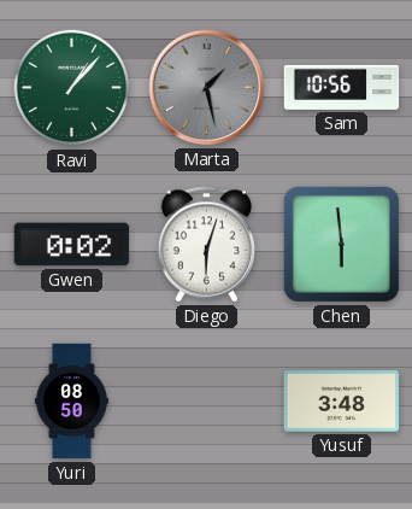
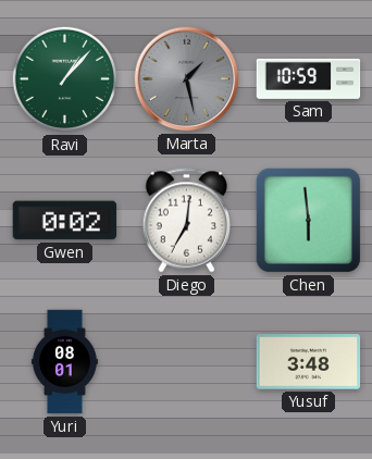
Sam: 10:56 -> 10:59
Diego: 6:03 -> 7:01
Yuri: 08:50 -> 08:01
